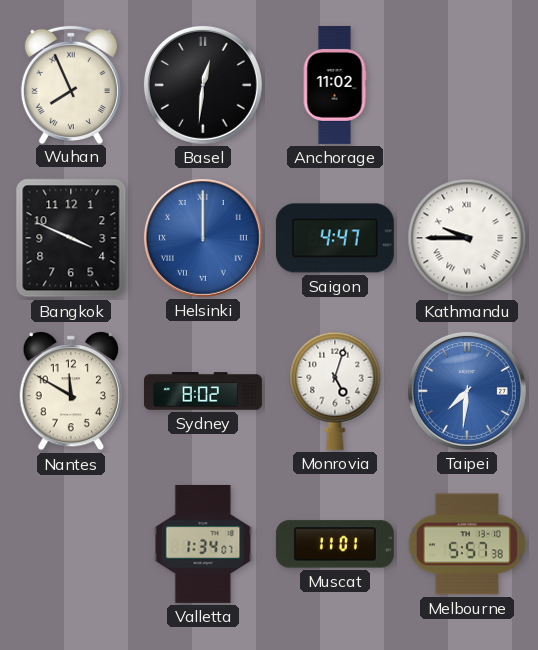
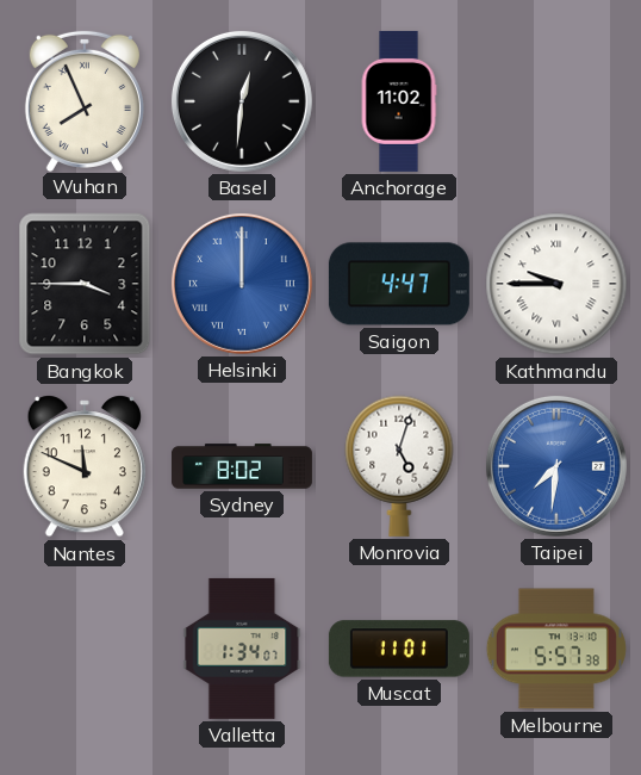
Bangkok: 3:49 -> 3:45
Nantes: 11:50 -> 11:49
